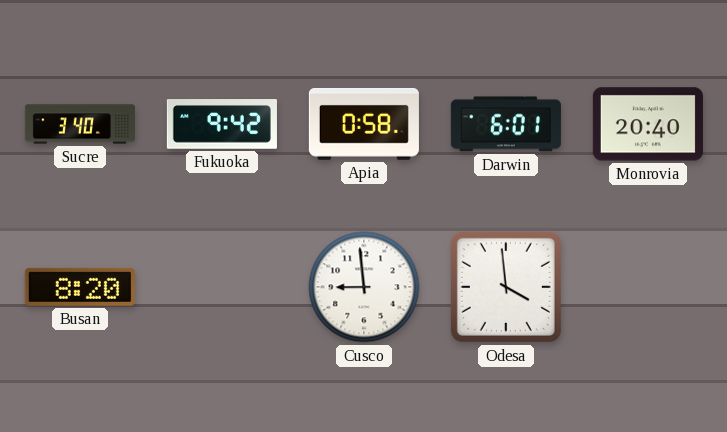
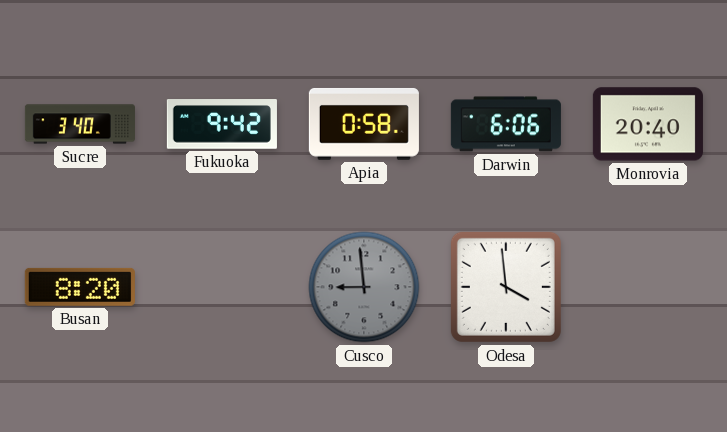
Darwin: 6:01 -> 6:06
Cusco dial: white -> grey
